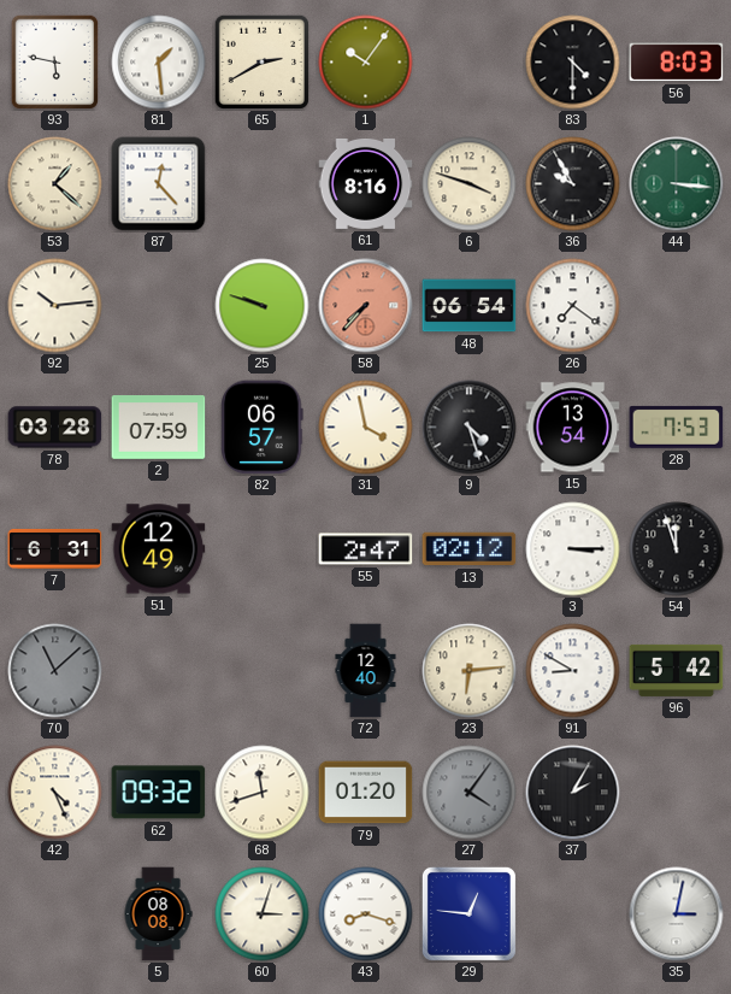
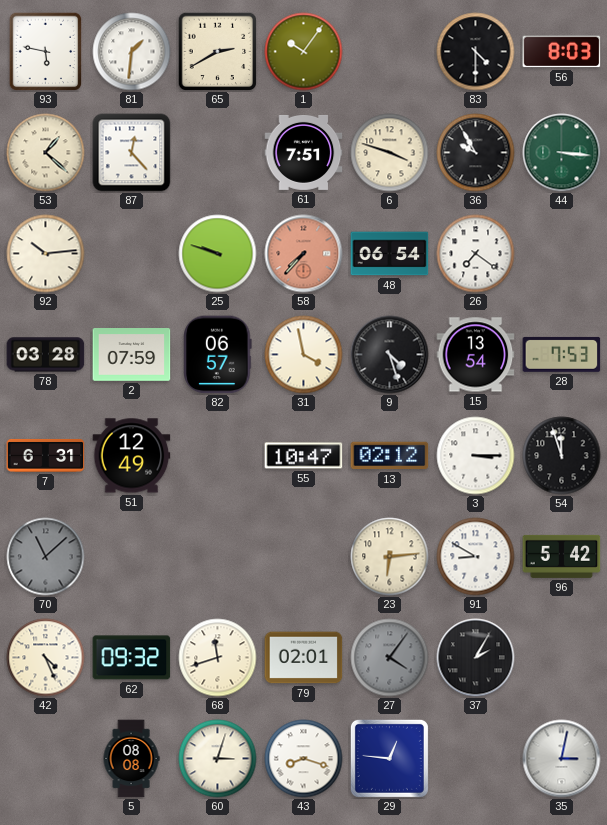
81: 1:29 -> 1:31
61: 8:16 -> 7:51
55: 2:47 -> 10:47
72: 12:40 -> none
79: 01:20 -> 02:01
